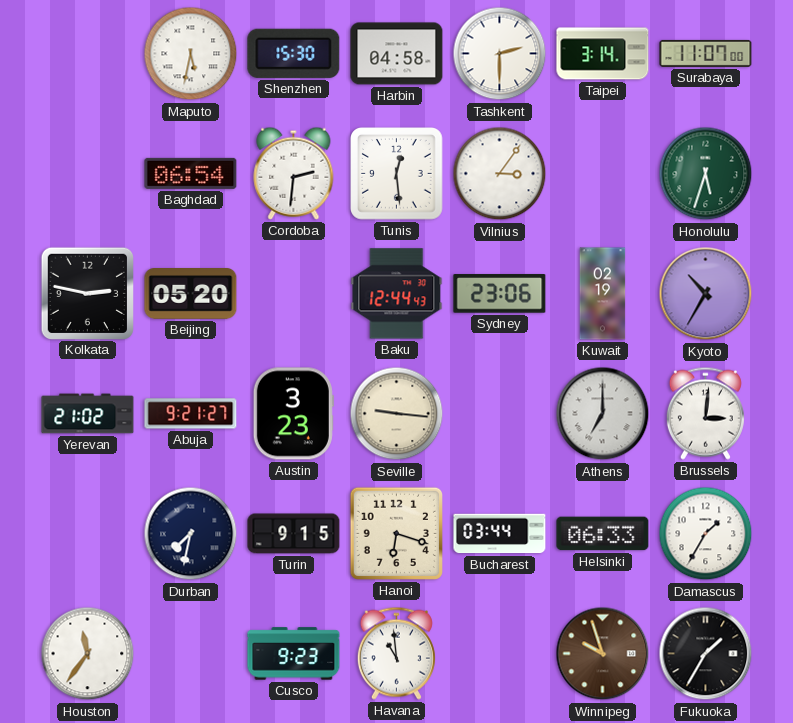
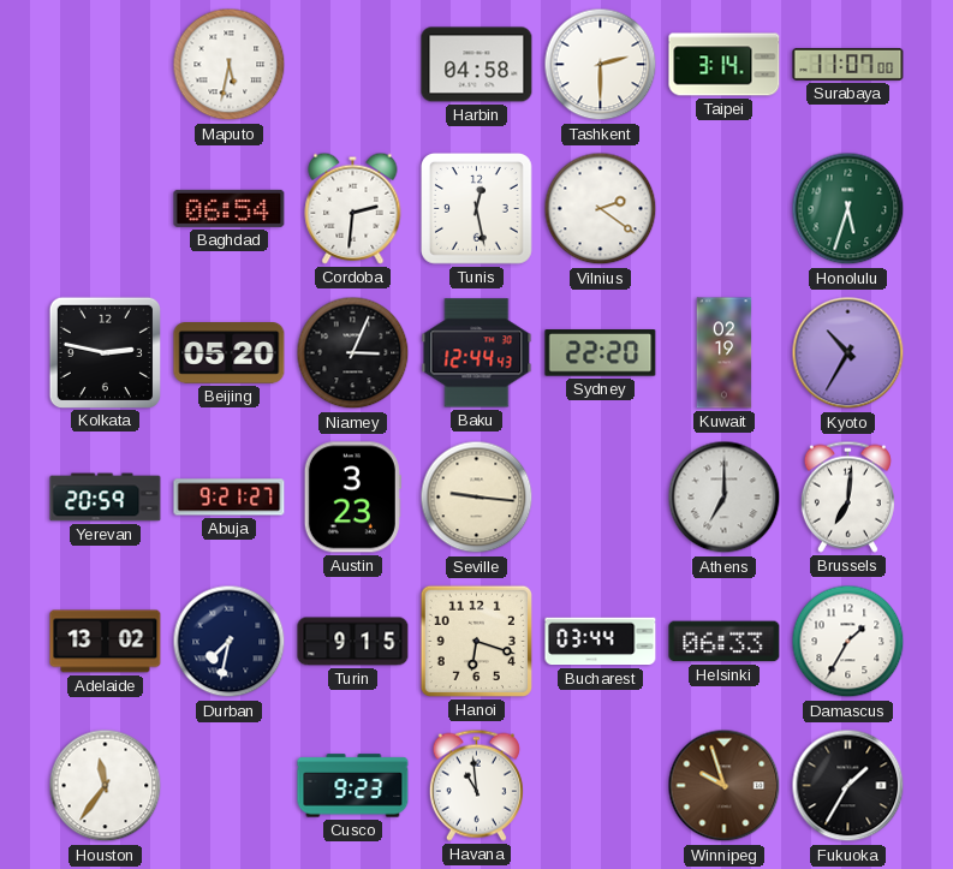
Shenzhen: 15:30 -> none
Tunis: 12:29 -> 12:28
Vilnius: 3:06 -> 2:21
Niamey: none -> 3:04
Sydney: 23:06 -> 22:20
Yerevan: 21:02 -> 20:59
Brussels: 3:01 -> 7:01
Adelaide: none -> 13:02
